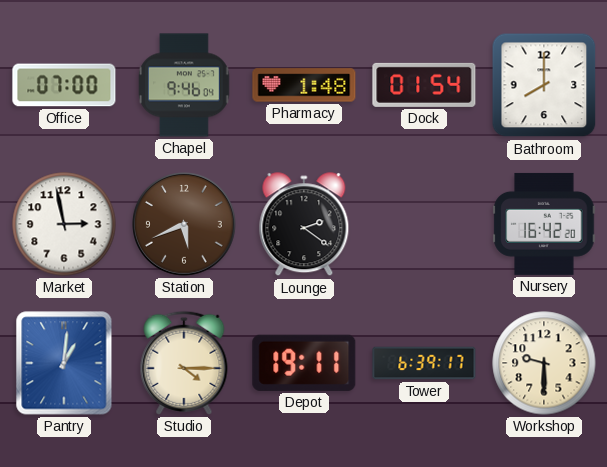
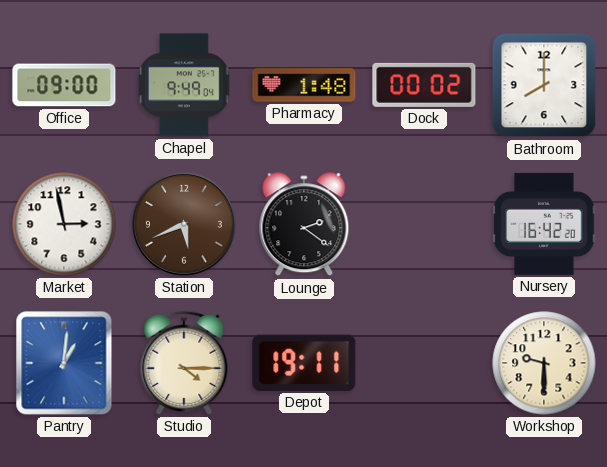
Office: 07:00 -> 09:00
Chapel: 9:46 -> 9:49
Dock: 01:54 -> 00:02
Tower: 6:39 -> none
